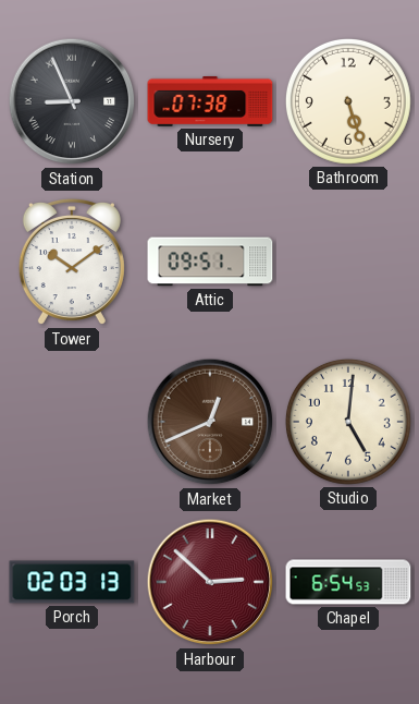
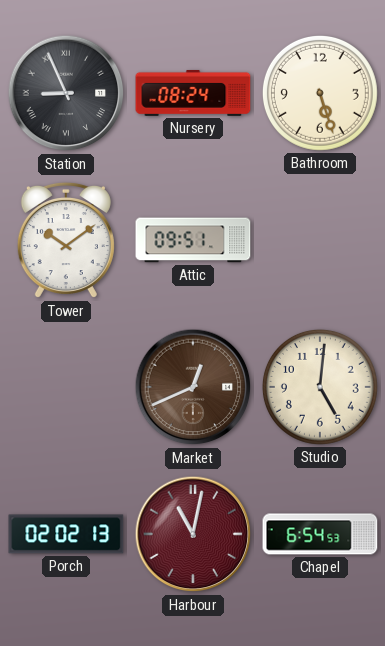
Nursery: 07:38 -> 08:24
Porch: 02:03 -> 02:02
Harbour: 2:52 -> 11:02
